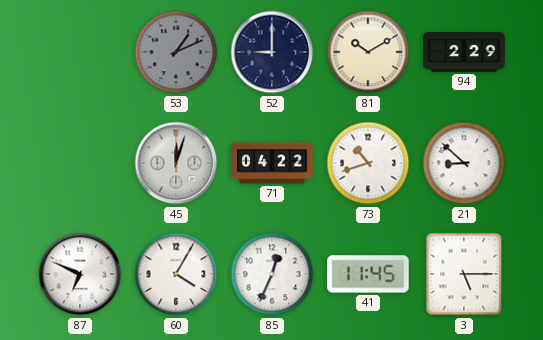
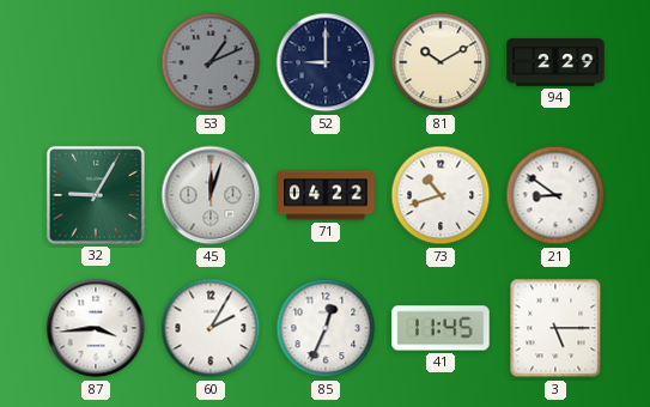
32: none -> 9:05
21: 8:52 -> 8:51
87: 6:49 -> 3:44
60: 4:05 -> 2:05
